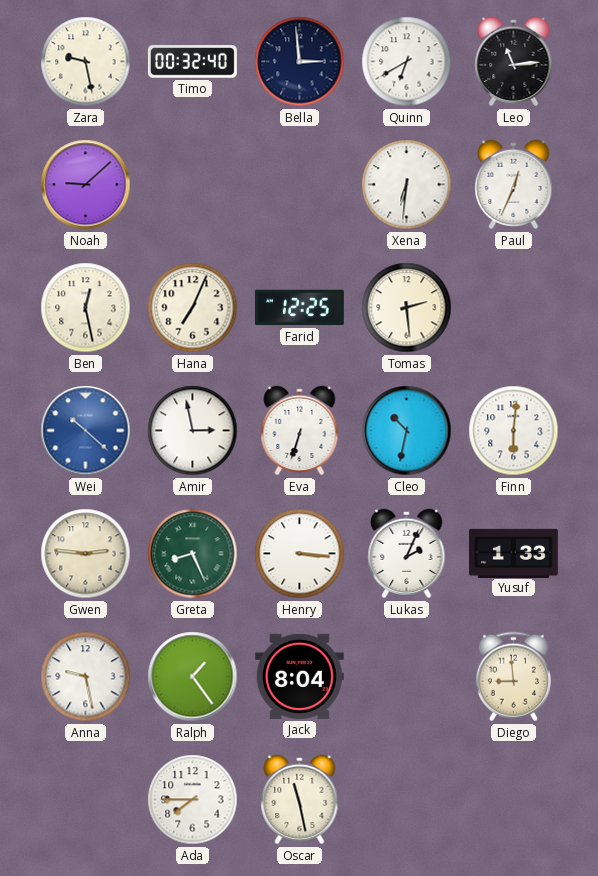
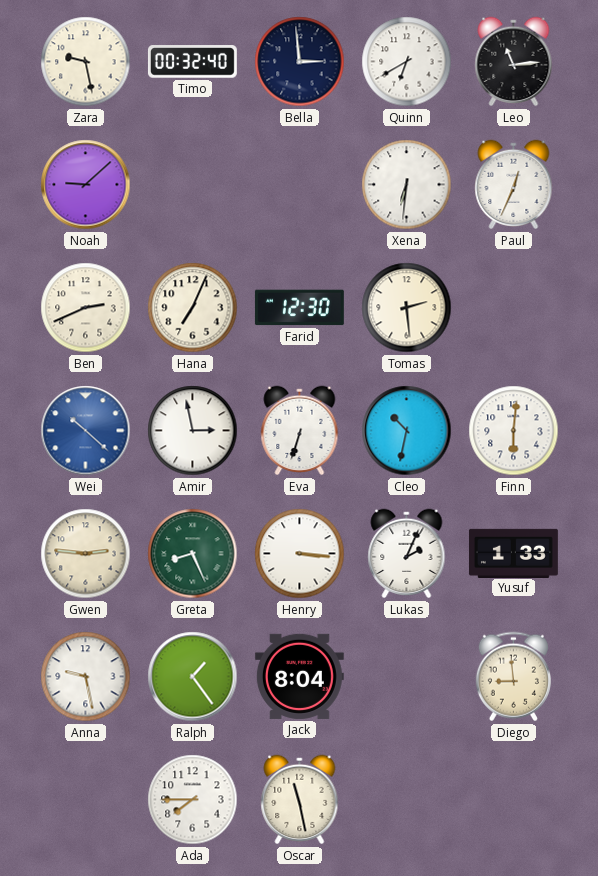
Ben: 12:28 -> 2:41
Farid: 12:25 -> 12:30
